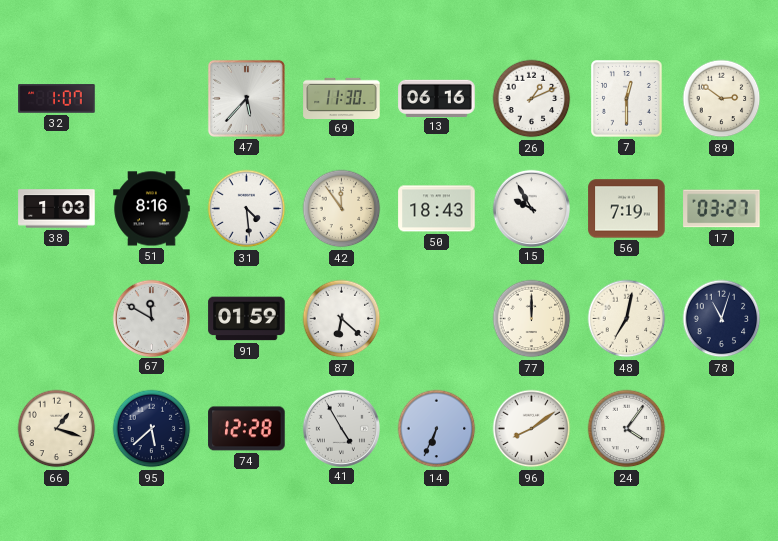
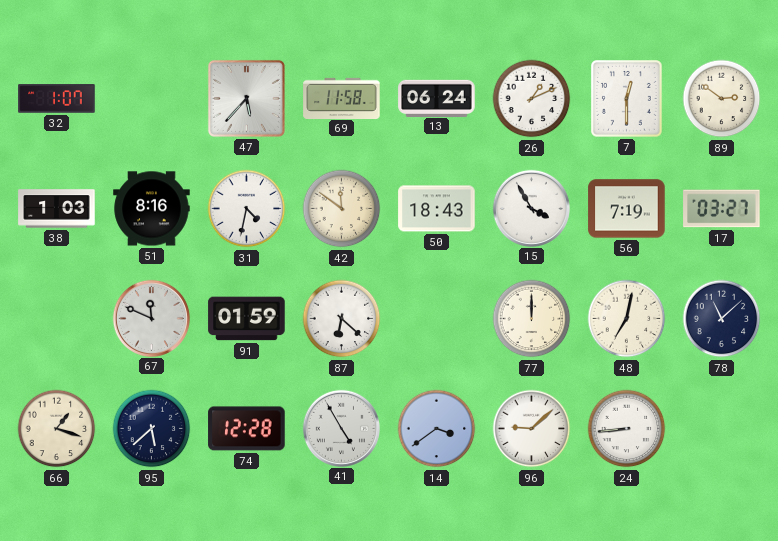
69: 11:30 -> 11:58
13: 06:16 -> 06:24
31: 4:29 -> 4:32
42: 11:54 -> 11:51
15: 9:55 -> 3:55
67: 11:50 -> 11:49
78: 11:03 -> 11:08
14: 6:34 -> 3:39
96: 8:09 -> 9:08
24: 4:06 -> 8:44
